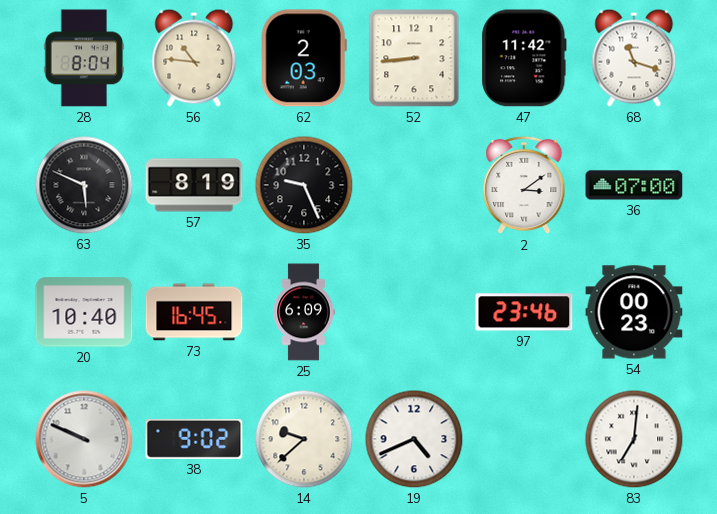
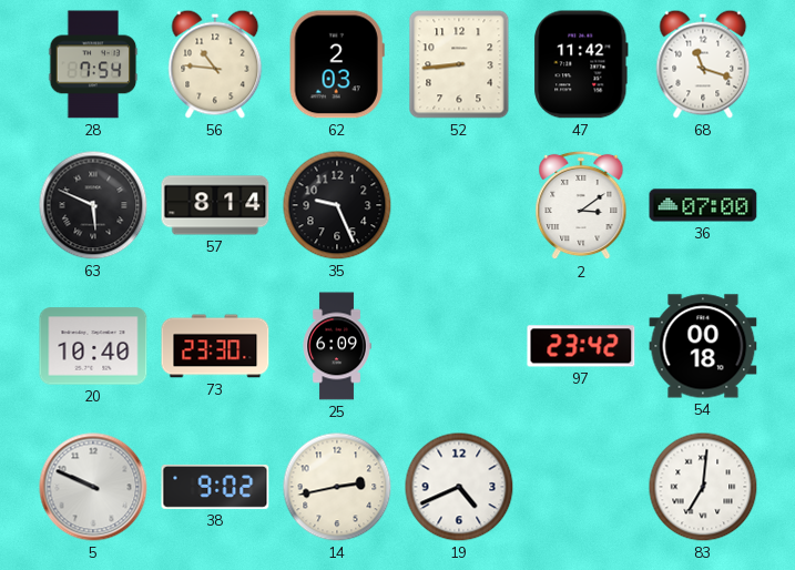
28: 8:04 -> 7:54
57: 8:19 -> 8:14
73: 16:45 -> 23:30
97: 23:46 -> 23:42
54: 00:23 -> 00:18
14: 9:38 -> 2:43
